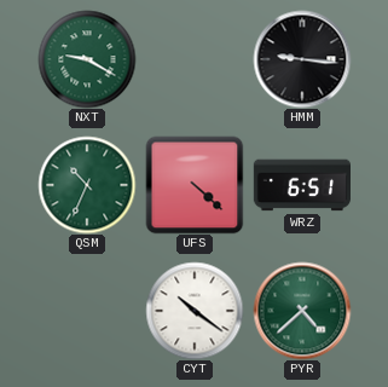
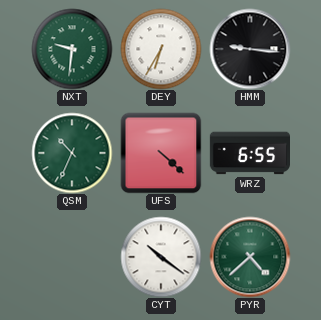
NXT: 9:20 -> 9:31
DEY: none -> 6:35
WRZ: 6:51 -> 6:55
